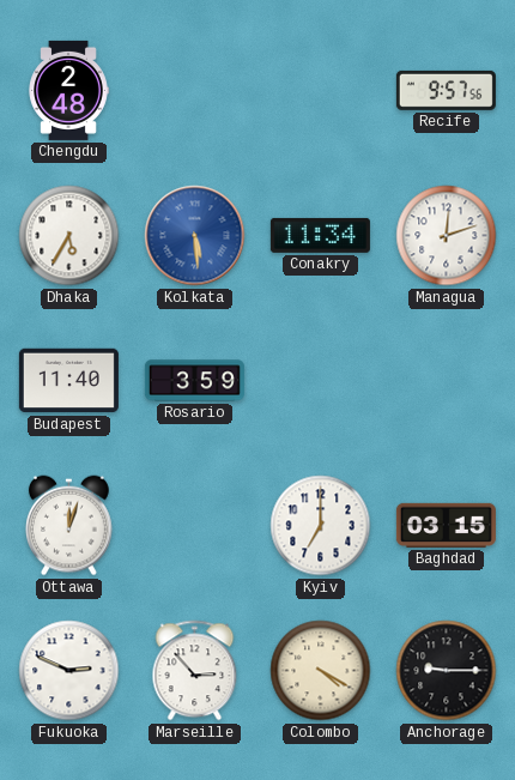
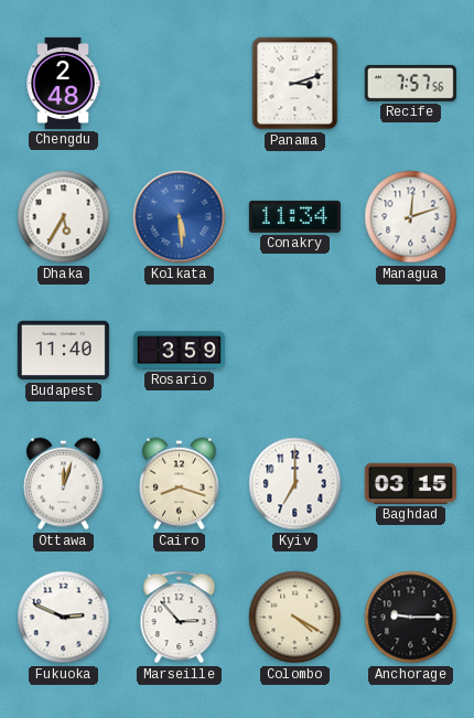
Panama: none -> 3:12
Recife: 9:57 -> 7:57
Cairo: none -> 8:18
